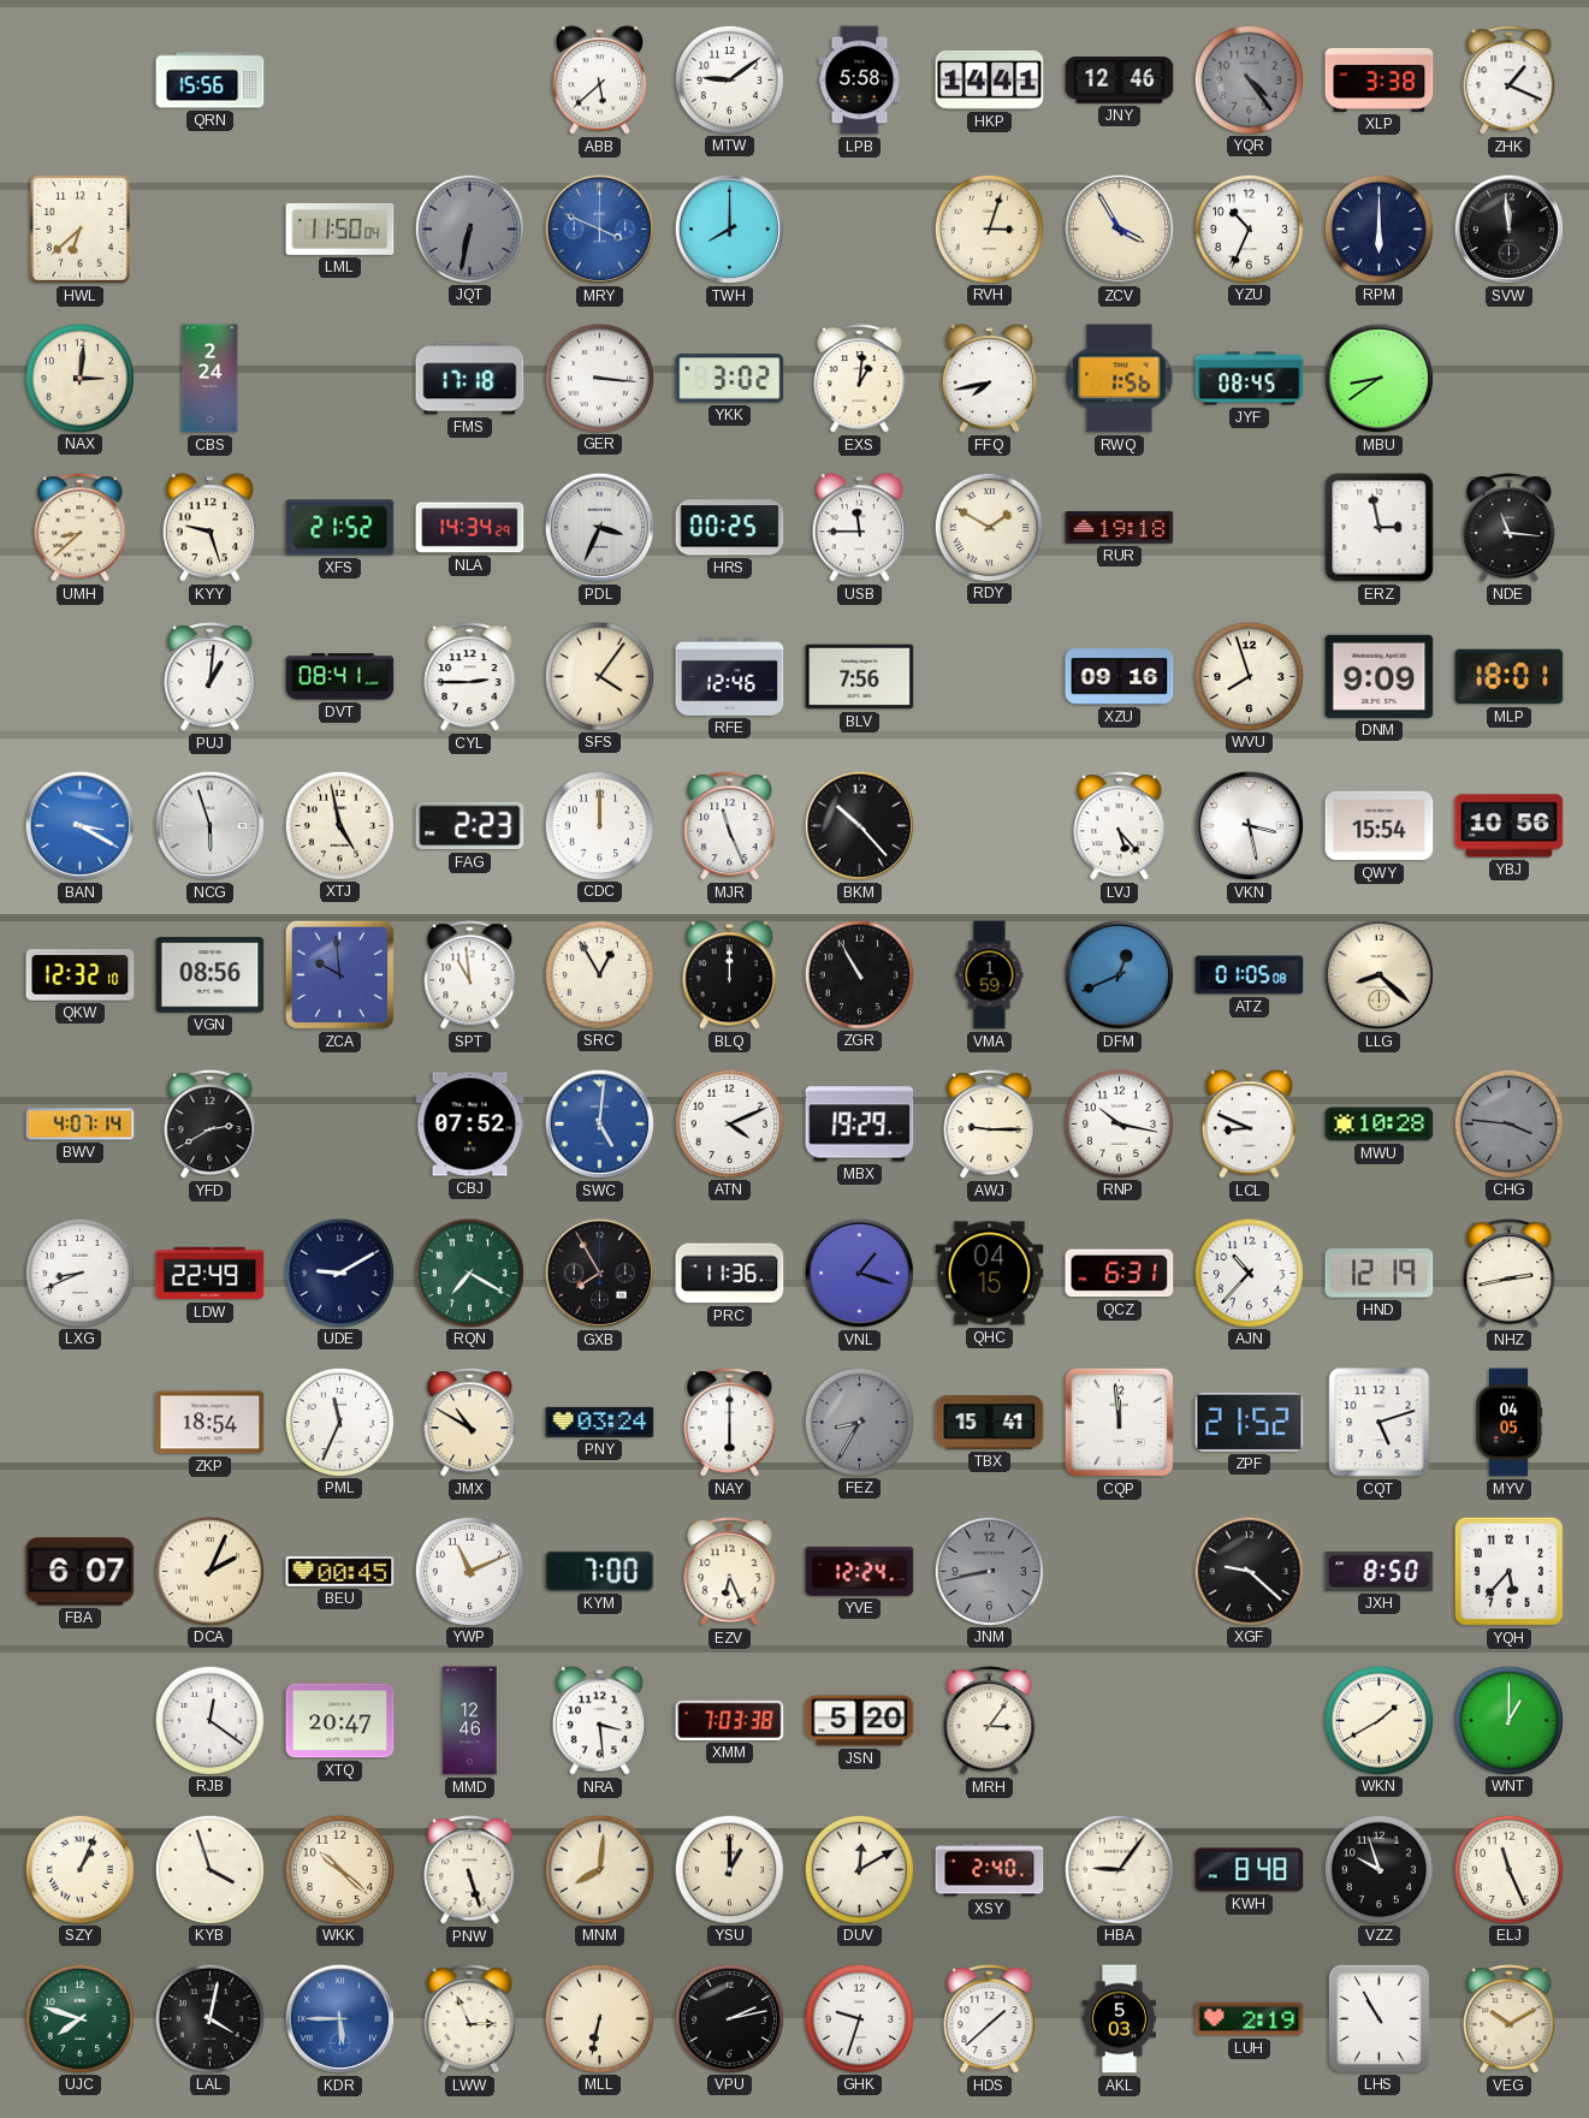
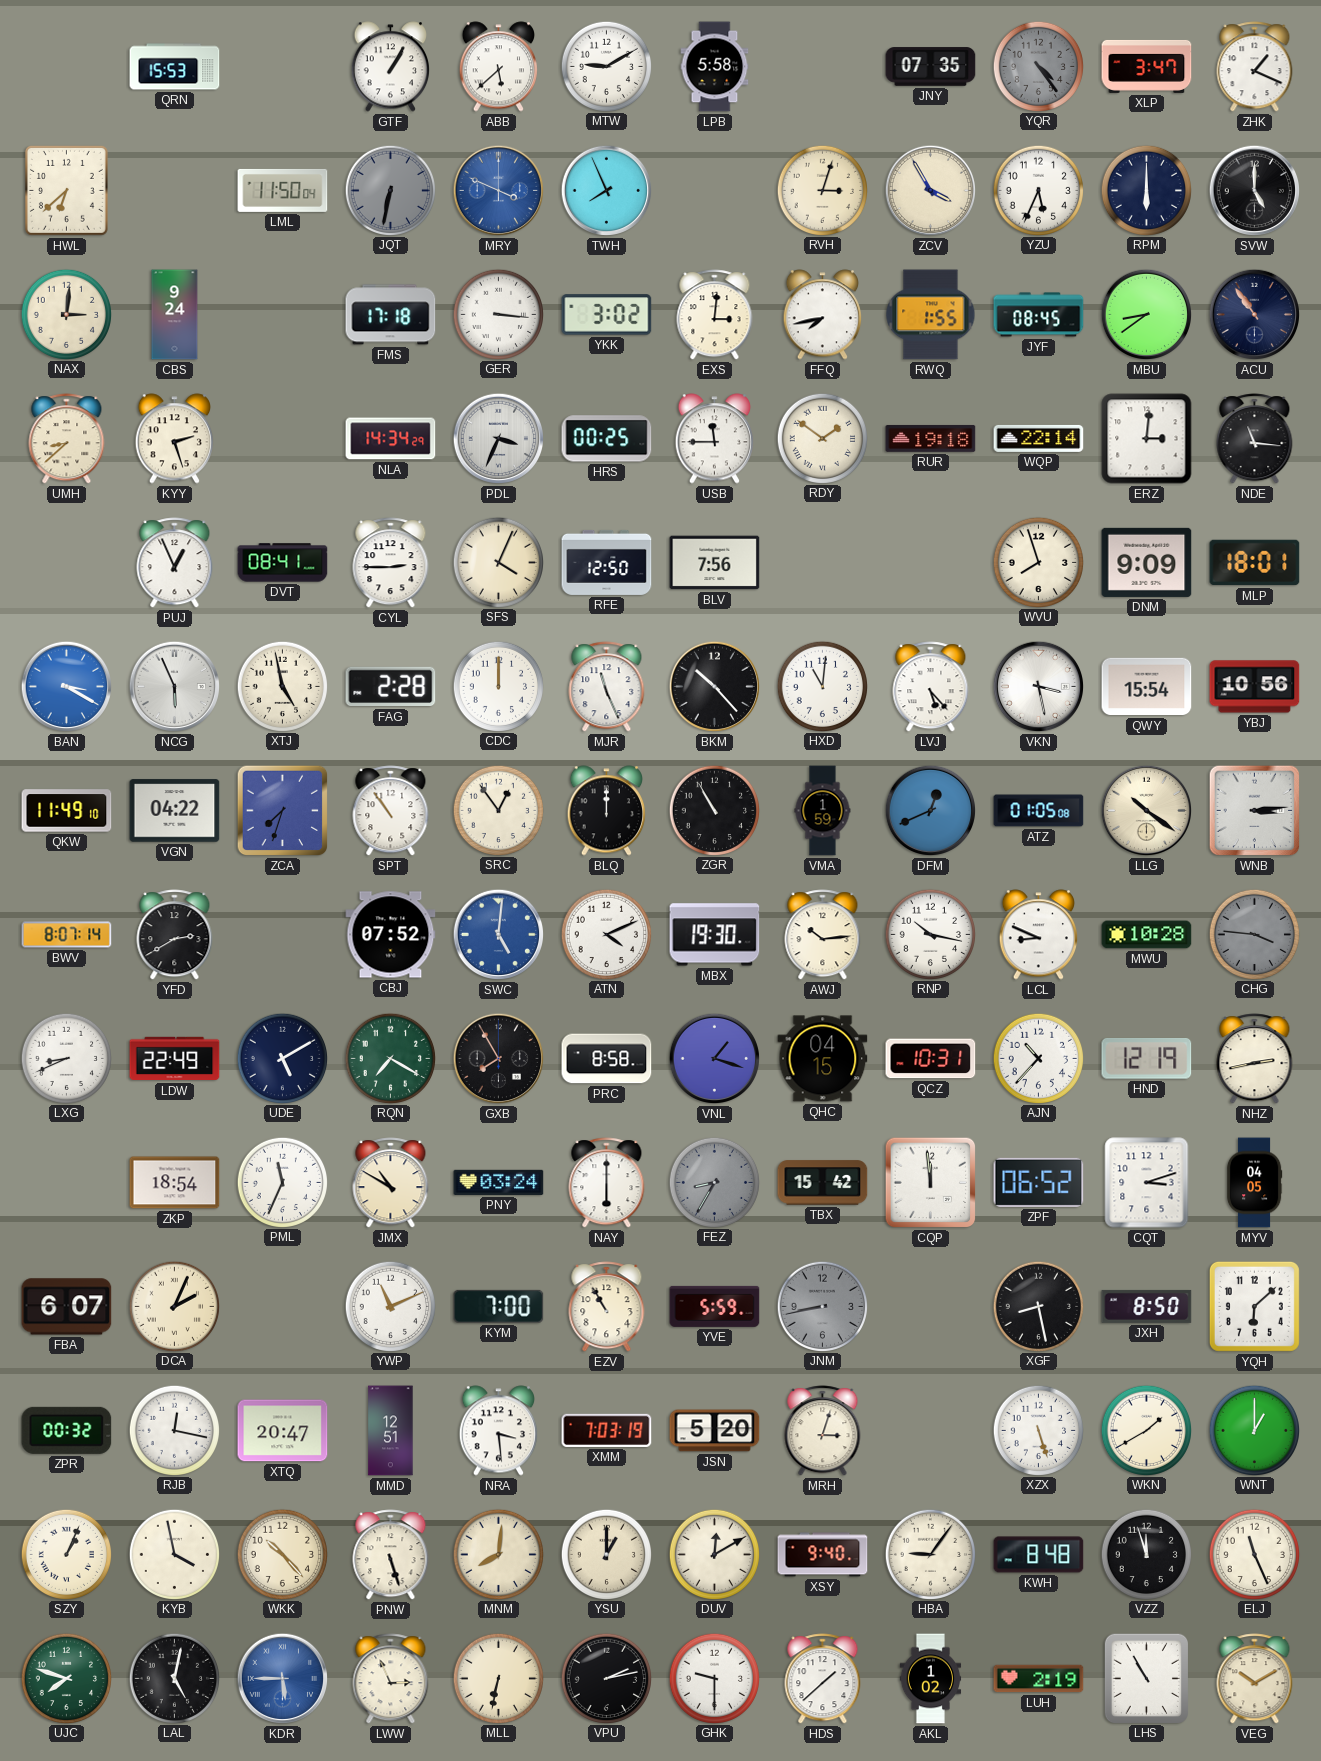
QRN: 15:56 -> 15:53
GTF: none -> 1:05
MTW: 9:09 -> 9:10
HKP: 14:41 -> none
JNY: 12:46 -> 07:35
XLP: 3:38 -> 3:47
TWH: 8:00 -> 7:56
YZU: 10:34 -> 5:34
SVW: 11:59 -> 5:00
CBS: 2:24 -> 9:24
EXS: 1:01 -> 3:01
RWQ: 1:56 -> 1:55
ACU: none -> 10:54
KYY: 9:27 -> 2:27
XFS: 21:52 -> none
RDY: 1:50 -> 1:51
WQP: none -> 22:14
ERZ: 2:58 -> 3:01
PUJ: 1:01 -> 12:56
SFS: 4:06 -> 4:04
RFE: 12:46 -> 12:50
XZU: 09:16 -> none
NCG: 5:57 -> 5:56
FAG: 2:23 -> 2:28
HXD: none -> 11:01
QKW: 12:32 -> 11:49
VGN: 08:56 -> 04:22
ZCA: 9:59 -> 7:33
SPT: 10:59 -> 10:54
SRC: 12:55 -> 12:54
LLG: 8:22 -> 10:21
WNB: none -> 3:14
BWV: 4:07 -> 8:07
MBX: 19:29 -> 19:30
AWJ: 9:15 -> 10:14
UDE: 9:10 -> 5:10
PRC: 11:36 -> 8:58
QCZ: 6:31 -> 10:31
TBX: 15:41 -> 15:42
ZPF: 21:52 -> 06:52
CQT: 5:12 -> 3:12
BEU: 00:45 -> none
EZV: 6:26 -> 10:55
YVE: 12:24 -> 5:59
XGF: 9:22 -> 8:28
YQH: 5:37 -> 6:08
ZPR: none -> 00:32
RJB: 12:21 -> 12:17
MMD: 12:46 -> 12:51
XMM: 7:03:38 -> 7:03:19
MRH: 3:06 -> 3:03
XZX: none -> 5:27
KYB: 3:57 -> 3:58
WKK: 10:22 -> 10:23
XSY: 2:40 -> 9:40
VZZ: 9:57 -> 11:57
LAL: 4:02 -> 5:02
GHK: 9:33 -> 9:30
AKL: 5:03 -> 1:02
